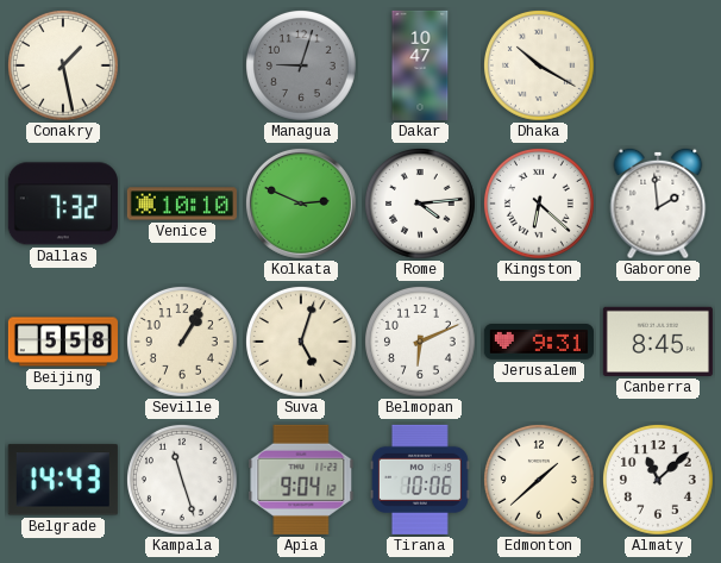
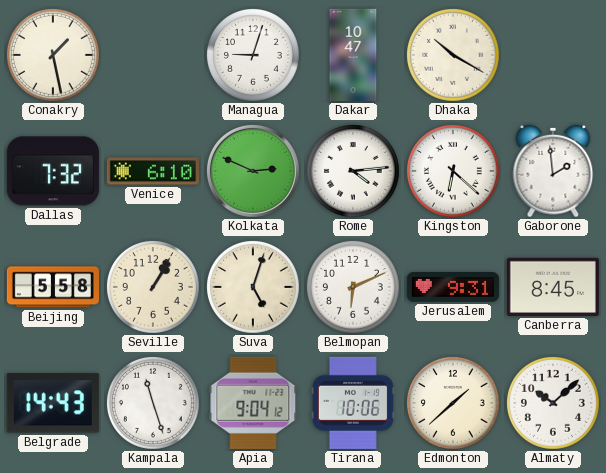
Managua dial: grey -> white
Venice: 10:10 -> 6:10
Almaty: 11:08 -> 10:08
